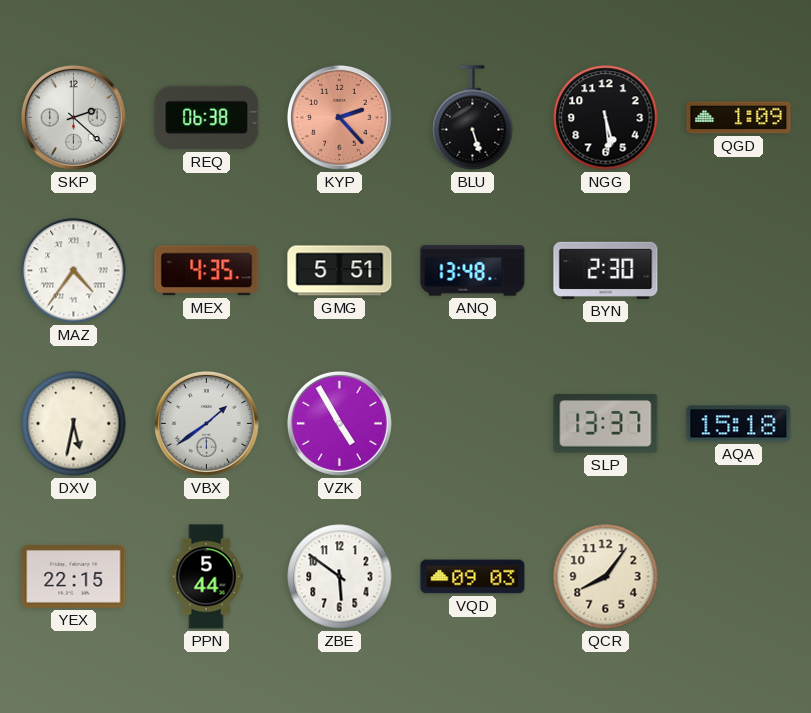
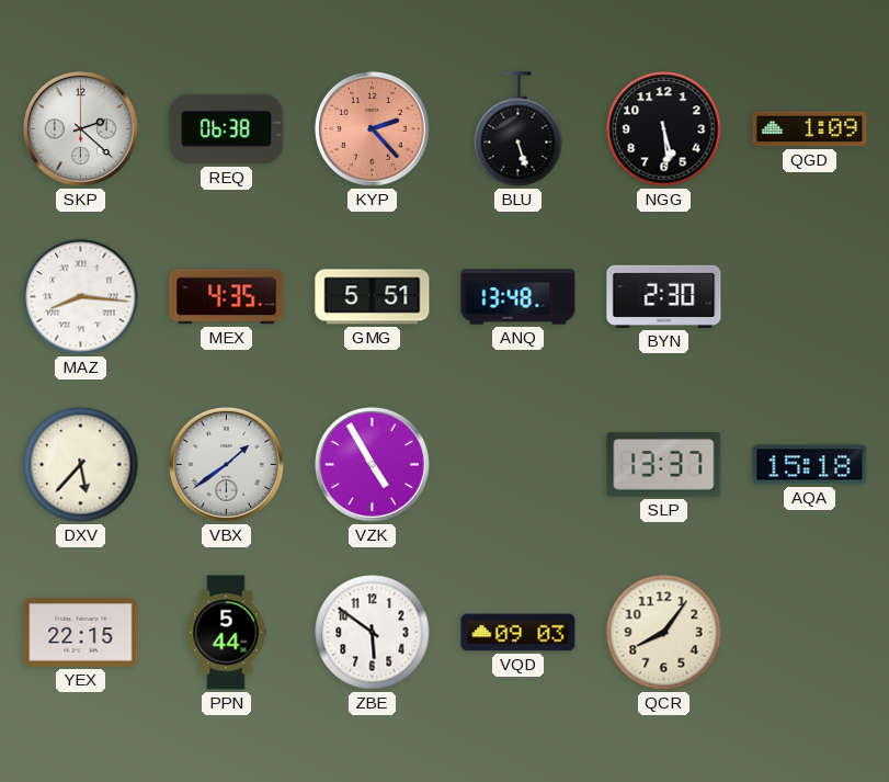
MAZ: 4:36 -> 8:16
DXV: 5:32 -> 5:37
